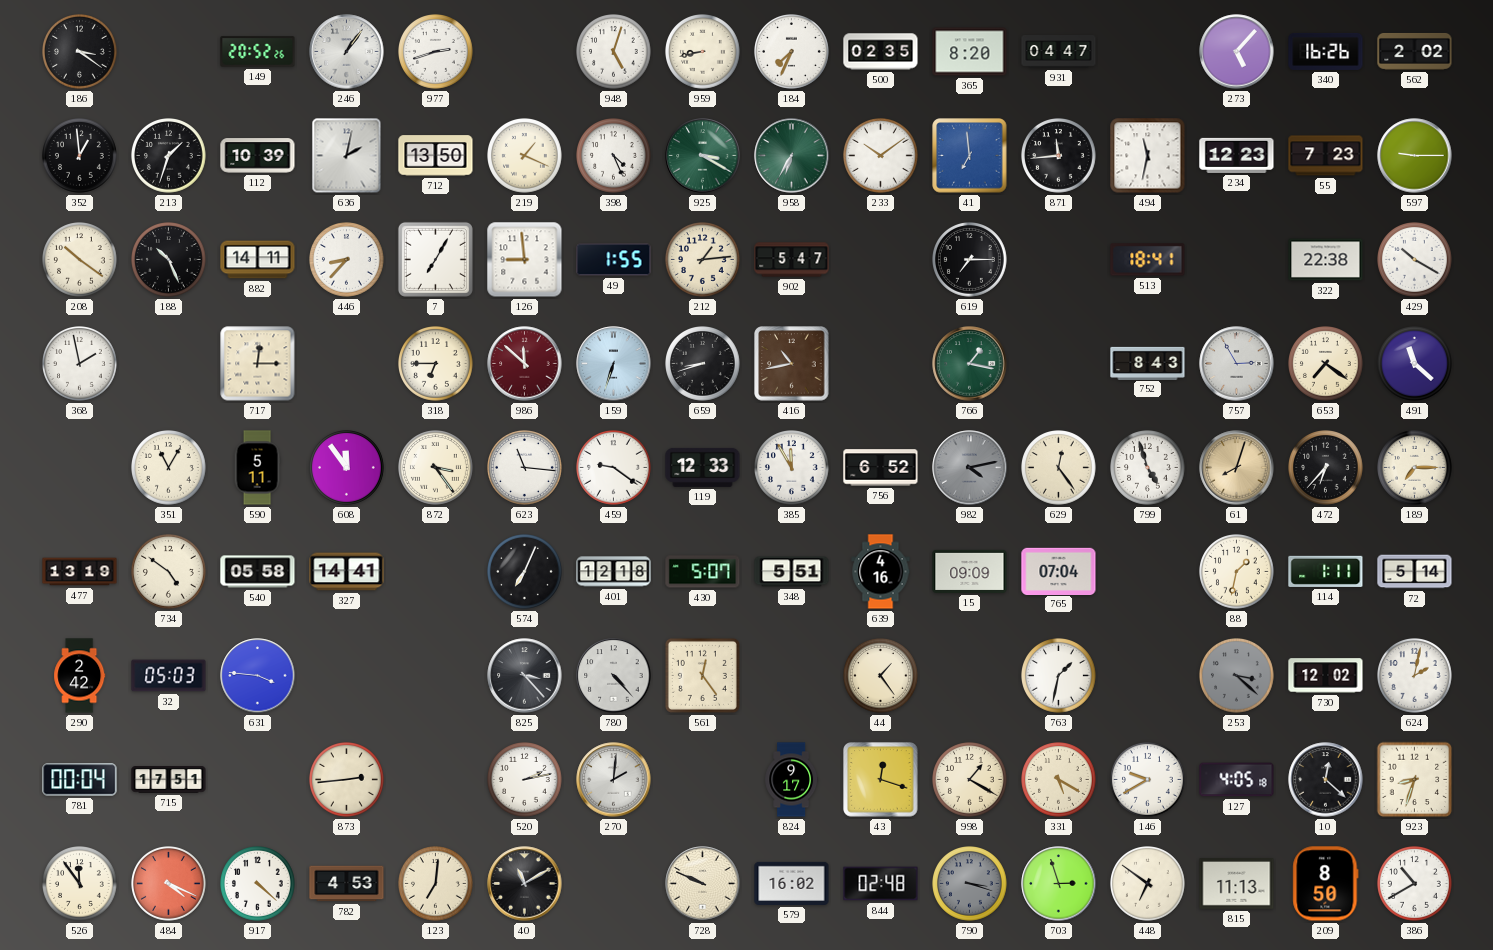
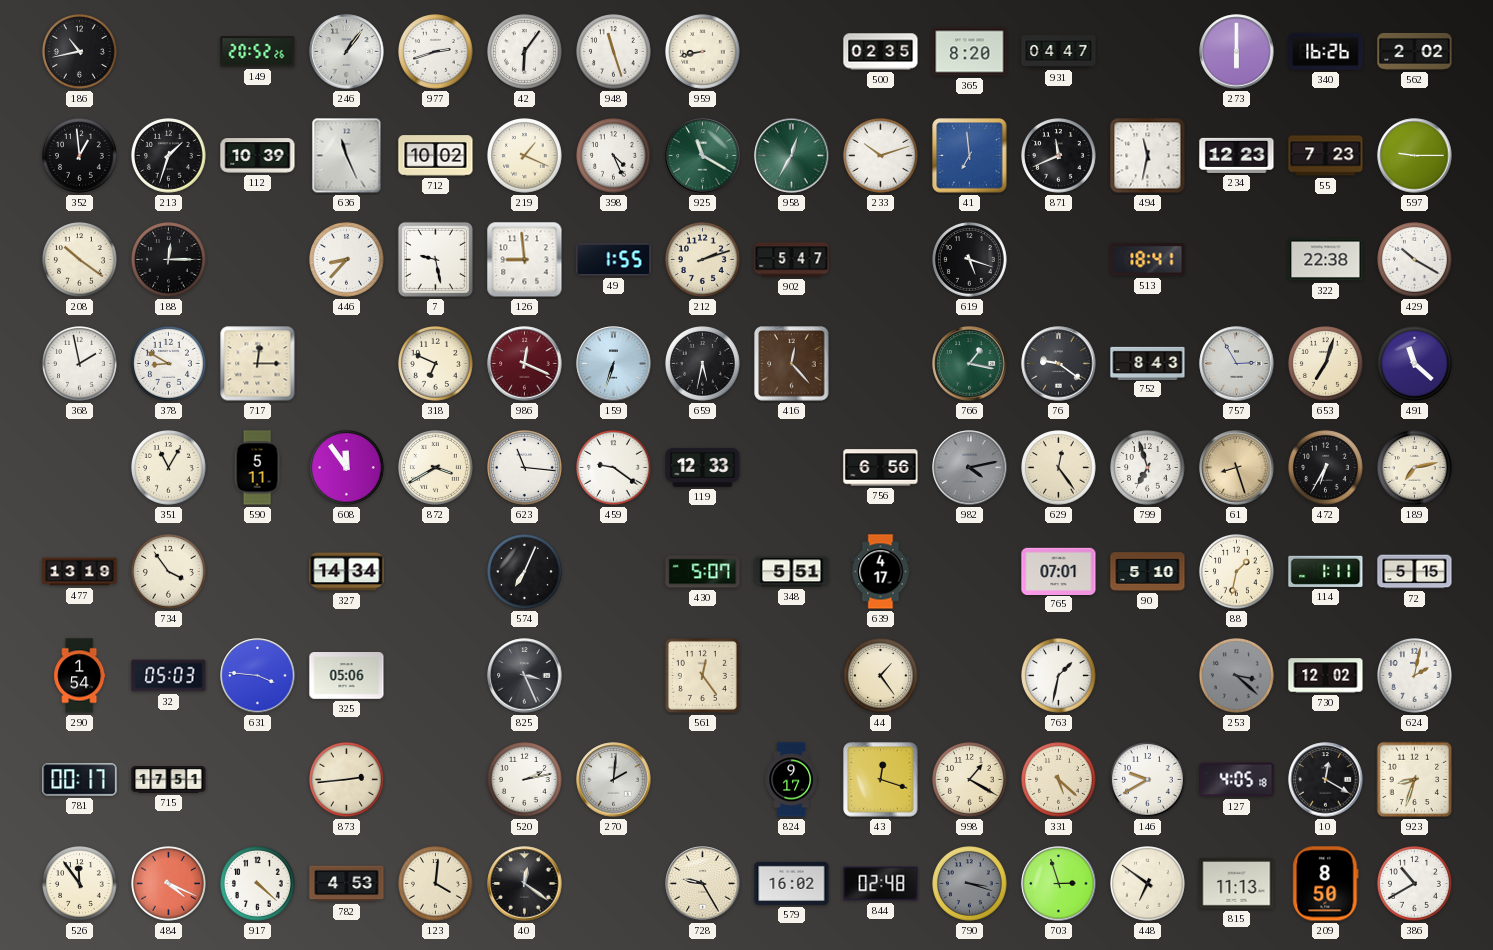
186: 3:21 -> 10:43
42: none -> 6:06
948: 5:03 -> 11:27
184: 7:34 -> none
273: 5:07 -> 6:00
636: 2:02 -> 11:26
712: 13:50 -> 10:02
925: 3:20 -> 11:20
958: 6:35 -> 12:35
233: 10:09 -> 10:12
871: 11:44 -> 11:41
188: 10:26 -> 12:15
882: 14:11 -> none
7: 7:05 -> 9:28
212: 1:14 -> 2:12
619: 7:15 -> 5:18
378: none -> 8:50
318: 6:45 -> 6:49
986: 11:52 -> 12:19
659: 8:42 -> 5:32
416: 10:43 -> 12:23
76: none -> 9:21
653: 7:21 -> 7:03
872: 3:24 -> 3:40
385: 11:55 -> none
756: 6:52 -> 6:56
799: 4:57 -> 6:57
61: 8:03 -> 8:27
472: 6:37 -> 6:35
189: 7:15 -> 7:13
734: 4:51 -> 3:54
540: 05:58 -> none
327: 14:41 -> 14:34
401: 12:18 -> none
639: 4:16 -> 4:17
15: 09:09 -> none
765: 07:04 -> 07:01
90: none -> 5:10
72: 5:14 -> 5:15
290: 2:42 -> 1:54
325: none -> 05:06
825: 3:23 -> 3:26
780: 4:23 -> none
781: 00:04 -> 00:17
331: 5:20 -> 5:22
10: 12:22 -> 12:20
123: 7:01 -> 4:01
40: 11:10 -> 12:21
728: 9:49 -> 9:25
